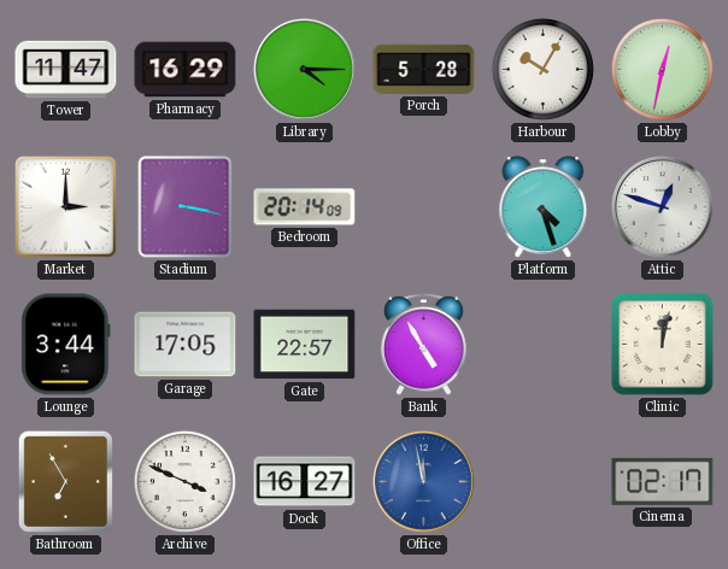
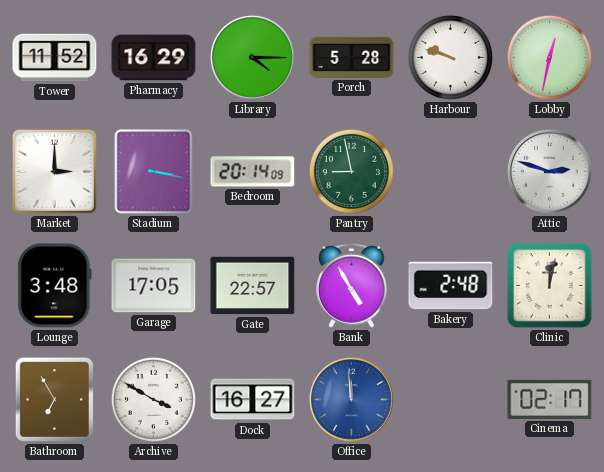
Tower: 11:47 -> 11:52
Harbour: 10:05 -> 9:48
Pantry: none -> 8:58
Platform: 4:27 -> none
Attic: 12:48 -> 2:48
Lounge: 3:44 -> 3:48
Bakery: none -> 2:48
Archive: 3:49 -> 3:50
Office: 11:58 -> 11:59
